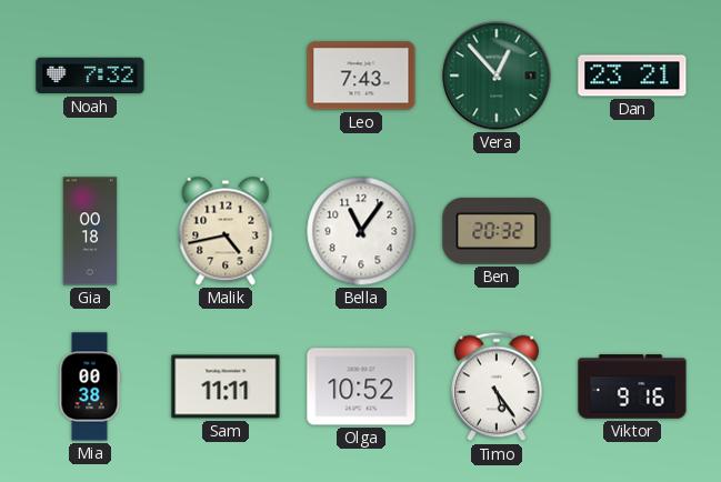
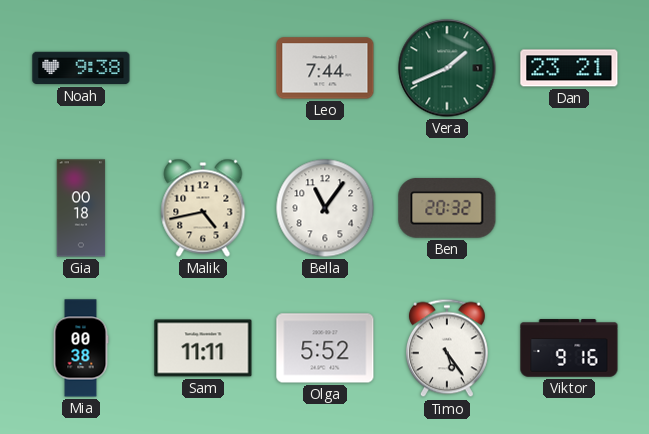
Noah: 7:32 -> 9:38
Leo: 7:43 -> 7:44
Vera: 12:53 -> 1:41
Olga: 10:52 -> 5:52
